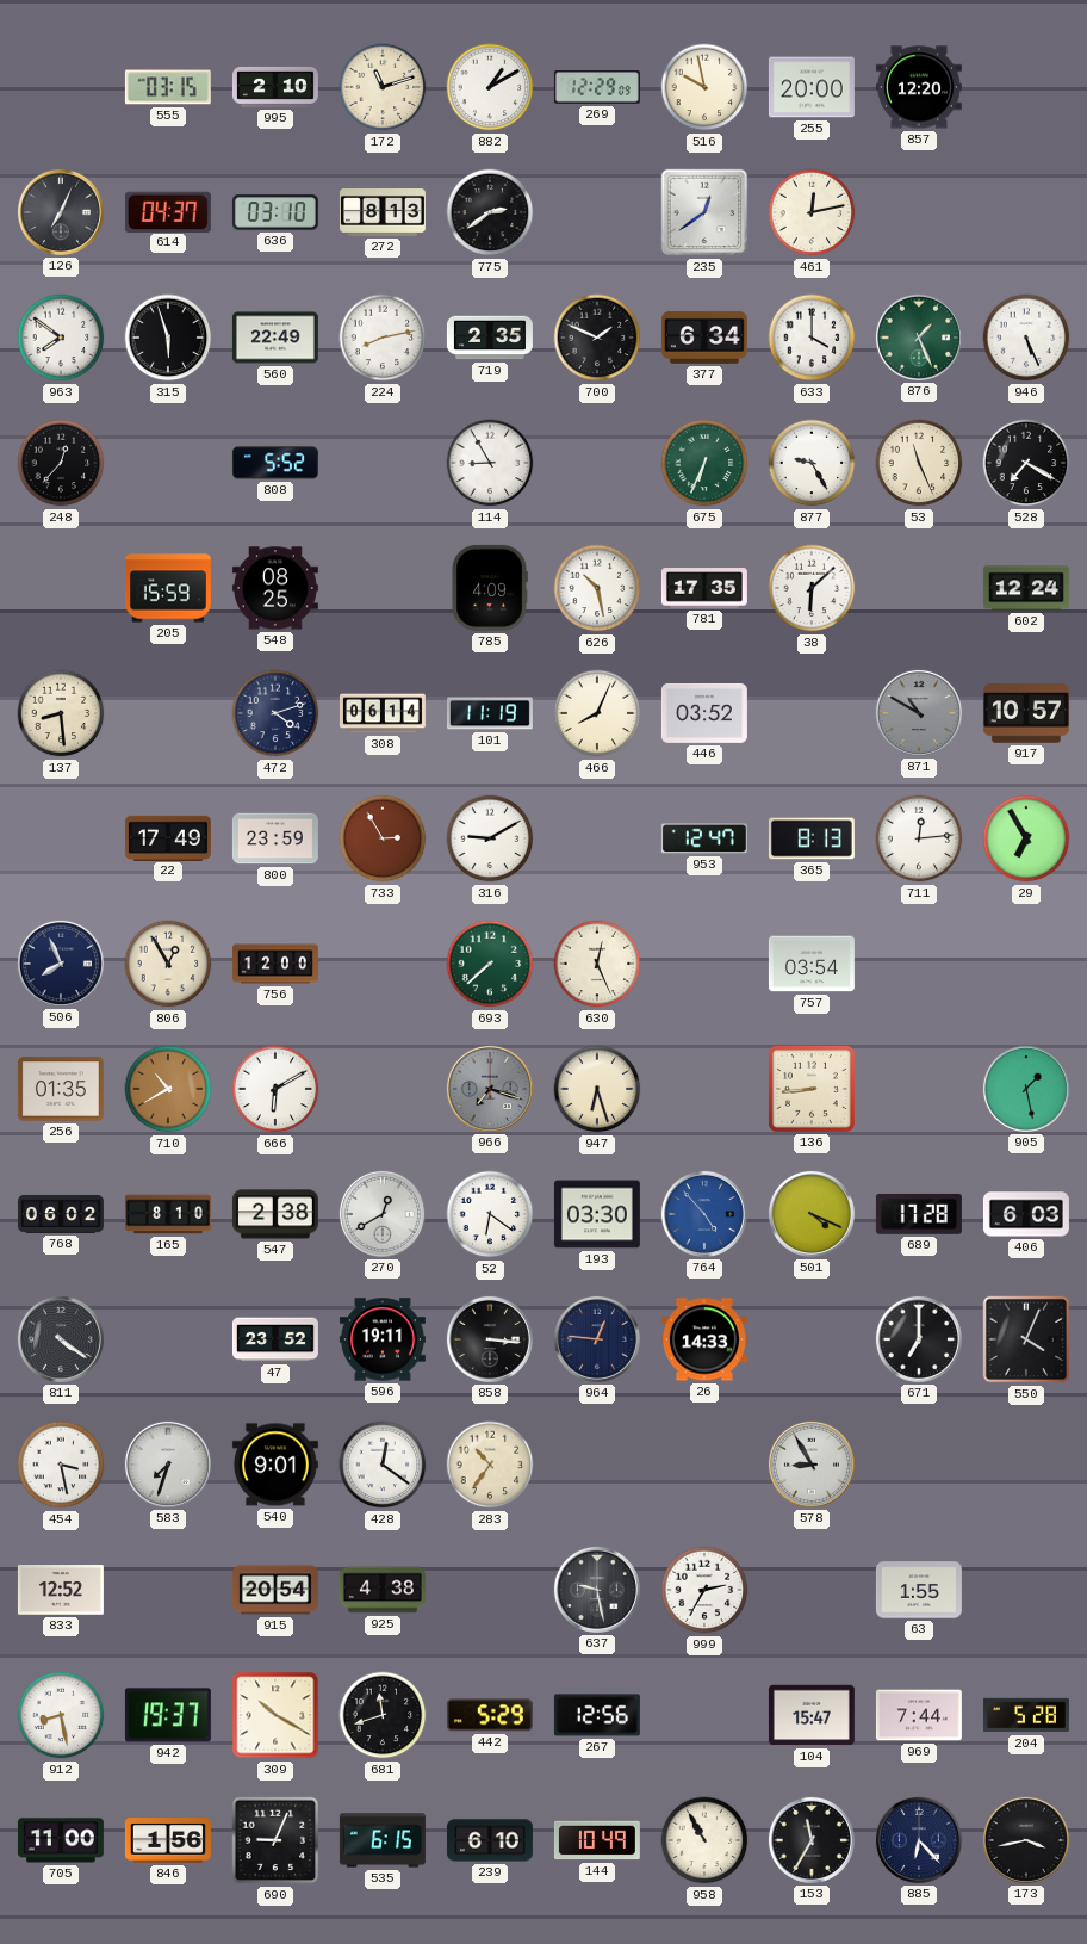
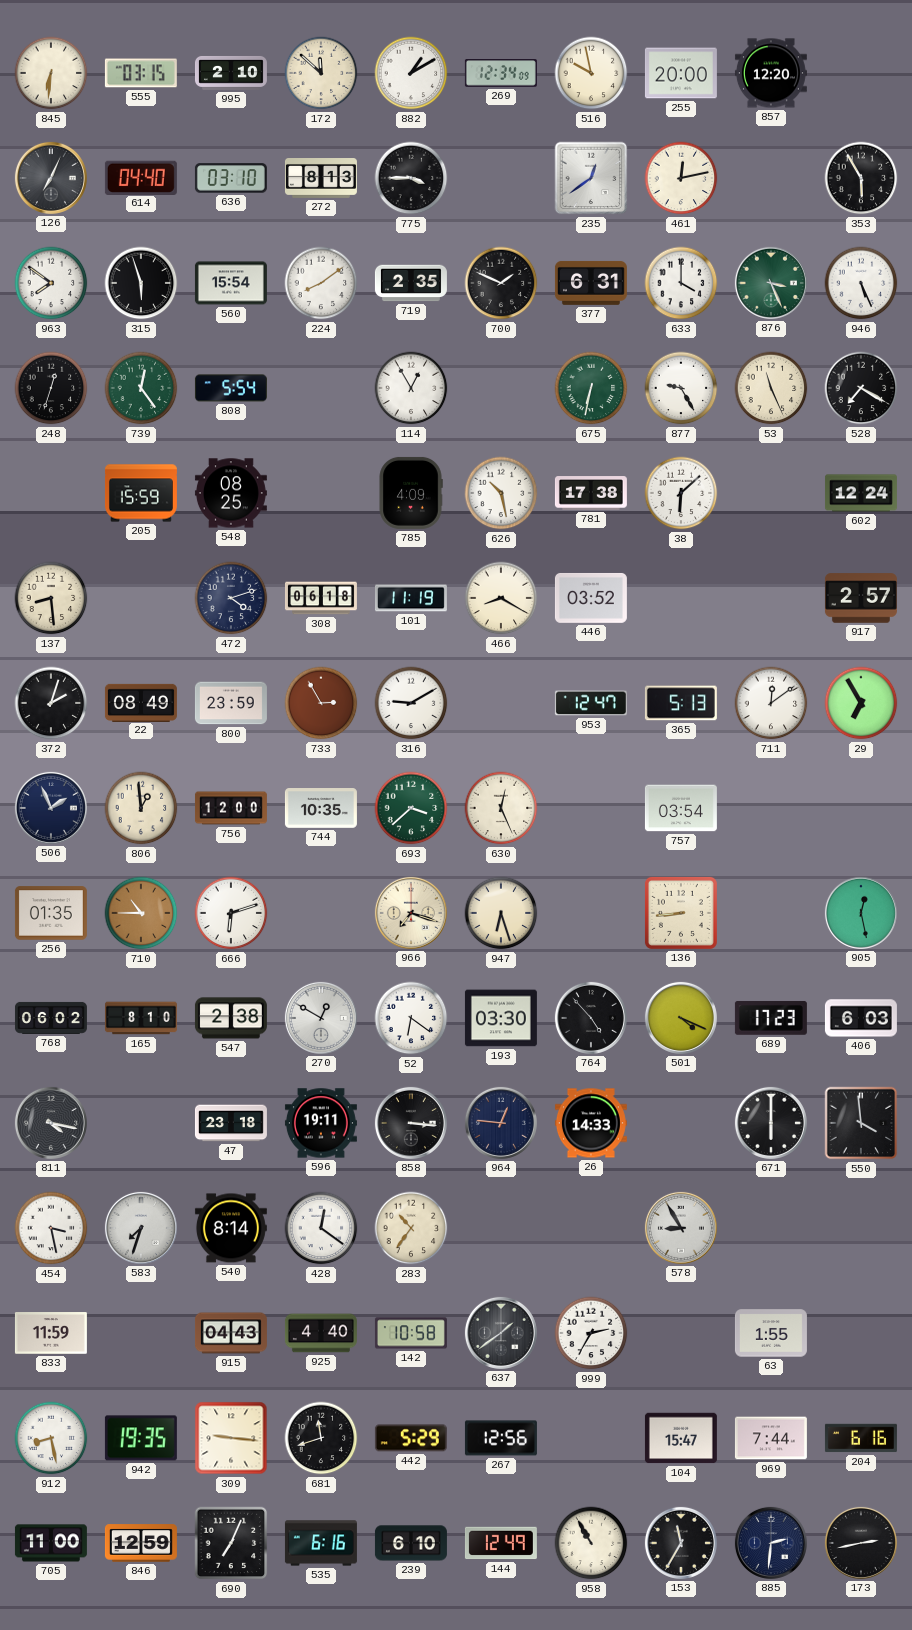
845: none -> 6:31
172: 11:12 -> 11:52
269: 12:29 -> 12:34
614: 04:37 -> 04:40
775: 2:39 -> 3:45
353: none -> 5:55
560: 22:49 -> 15:54
224: 8:13 -> 8:09
377: 6:34 -> 6:31
876: 1:26 -> 3:26
248: 12:37 -> 12:33
739: none -> 12:24
808: 5:52 -> 5:54
114: 8:55 -> 12:55
675: 6:34 -> 6:32
781: 17:35 -> 17:38
308: 06:14 -> 06:18
466: 8:04 -> 8:20
871: 10:50 -> none
917: 10:57 -> 2:57
372: none -> 2:03
22: 17:49 -> 08:49
365: 8:13 -> 5:13
711: 12:14 -> 12:09
506: 7:56 -> 1:56
806: 12:55 -> 12:59
744: none -> 10:35
693: 7:38 -> 3:38
710: 10:40 -> 10:45
666: 6:10 -> 6:12
966 dial: grey -> cream
905: 1:28 -> 12:28
270: 12:40 -> 12:50
764 dial: blue -> black
689: 17:28 -> 17:23
811: 4:21 -> 4:17
47: 23:52 -> 23:18
671: 7:00 -> 6:00
550: 4:04 -> 3:59
540: 9:01 -> 8:14
833: 12:52 -> 11:59
915: 20:54 -> 04:43
925: 4:38 -> 4:40
142: none -> 10:58
637: 9:28 -> 1:39
942: 19:37 -> 19:35
309: 10:20 -> 9:16
204: 5:28 -> 6:16
846: 1:56 -> 12:59
690: 9:04 -> 7:04
535: 6:15 -> 6:16
144: 10:49 -> 12:49
885: 6:23 -> 2:31
173: 3:43 -> 2:43
